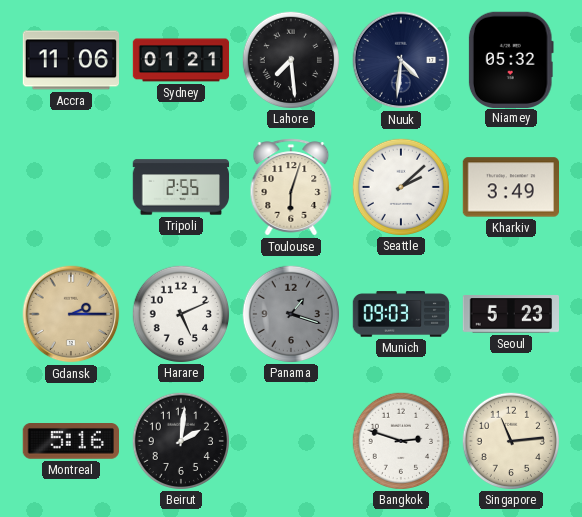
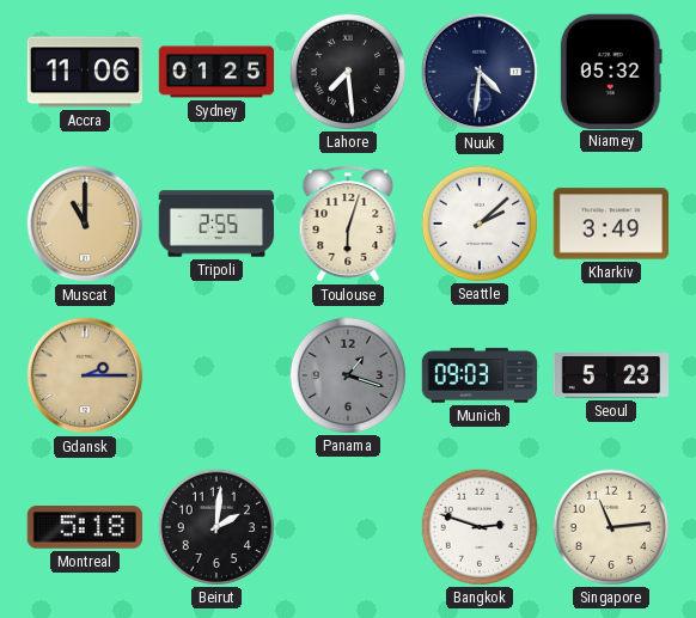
Sydney: 01:21 -> 01:25
Muscat: none -> 11:00
Harare: 5:11 -> none
Montreal: 5:16 -> 5:18
